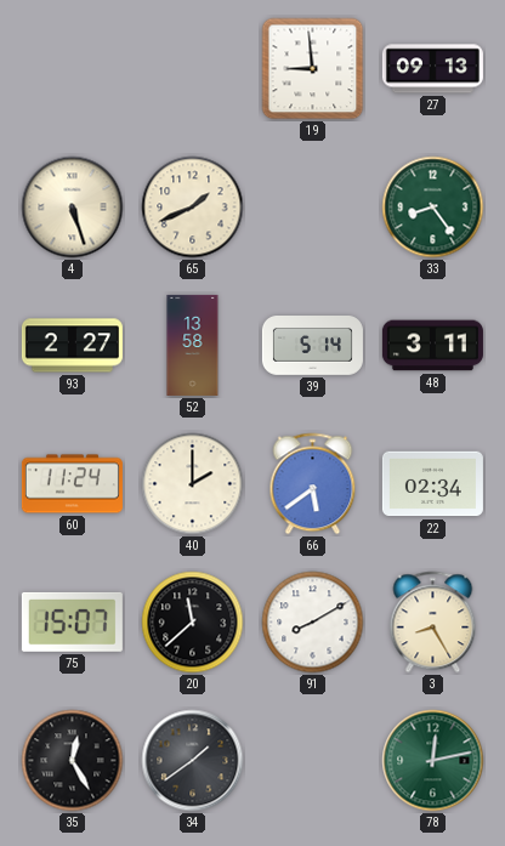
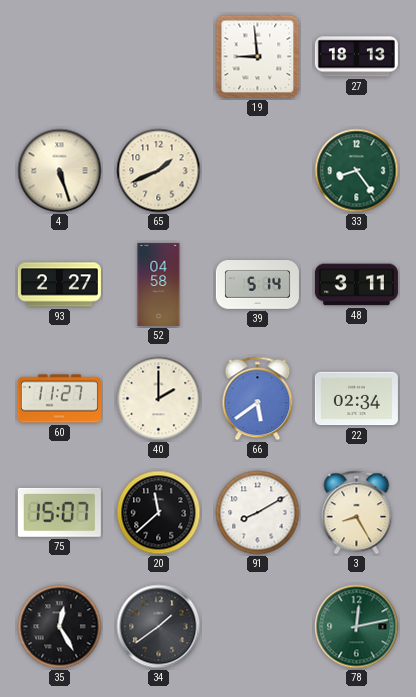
27: 09:13 -> 18:13
52: 13:58 -> 04:58
60: 11:24 -> 11:27
